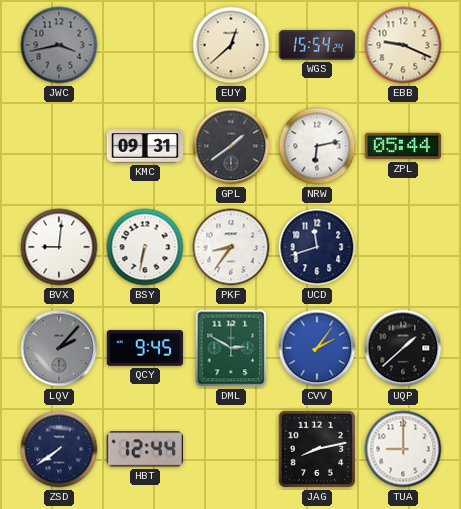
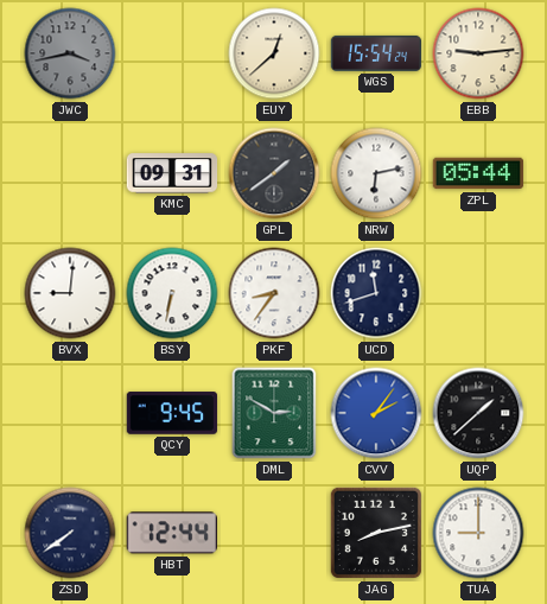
EBB: 9:19 -> 9:14
LQV: 2:07 -> none
